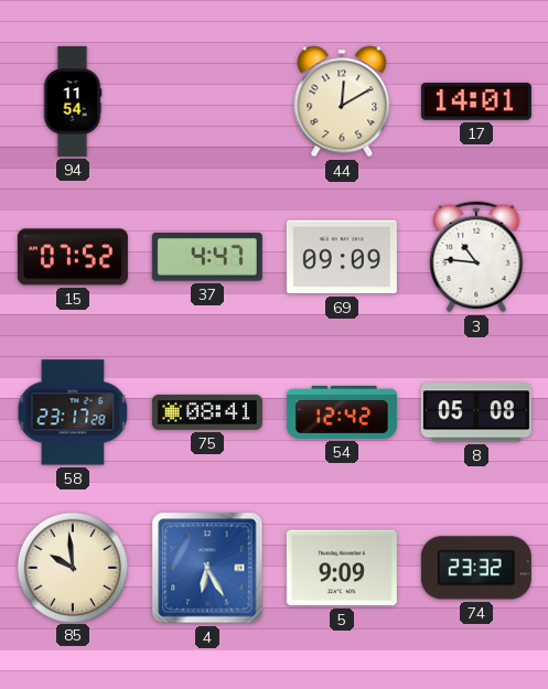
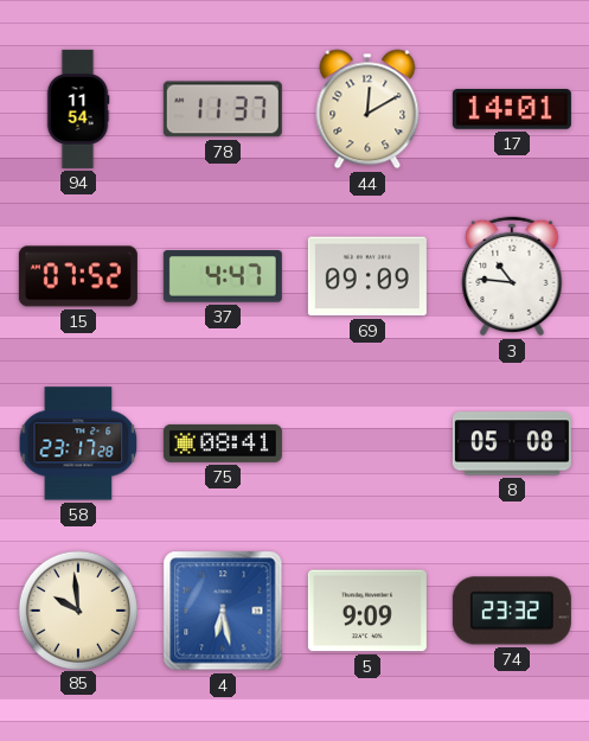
78: none -> 11:37
54: 12:42 -> none
4: 6:25 -> 6:28
